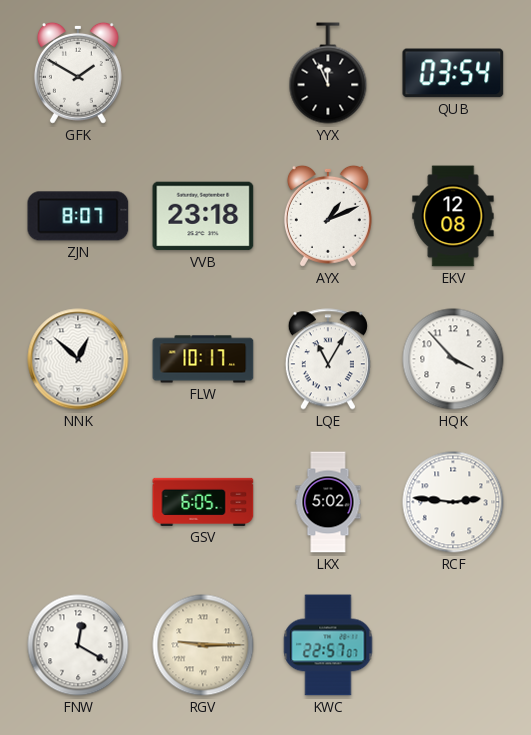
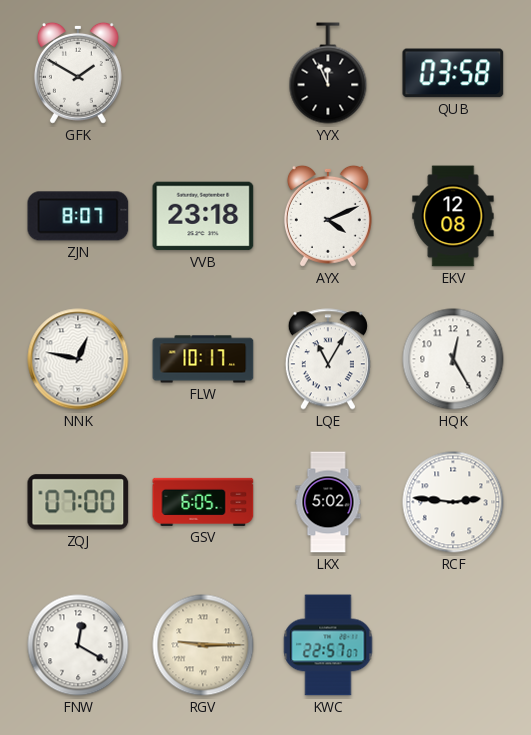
QUB: 03:54 -> 03:58
AYX: 1:11 -> 4:11
NNK: 12:52 -> 12:47
HQK: 3:53 -> 12:25
ZQJ: none -> 07:00
